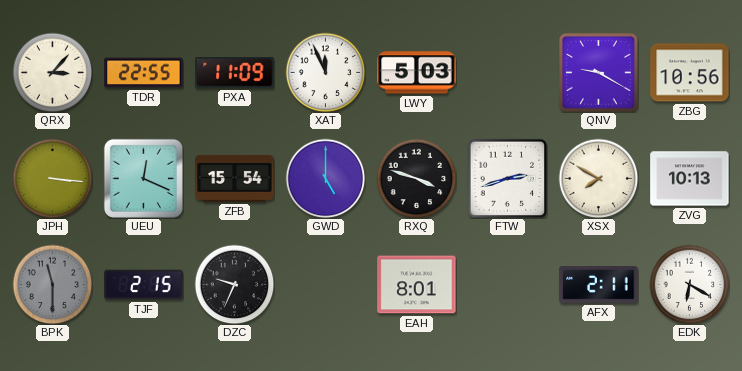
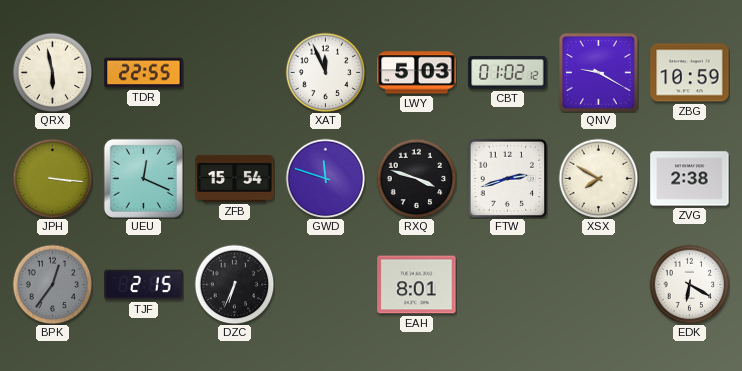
QRX: 3:07 -> 5:58
PXA: 11:09 -> none
CBT: none -> 01:02
ZBG: 10:56 -> 10:59
GWD: 5:00 -> 11:48
ZVG: 10:13 -> 2:38
BPK: 11:30 -> 12:36
DZC: 9:34 -> 6:34
AFX: 2:11 -> none
